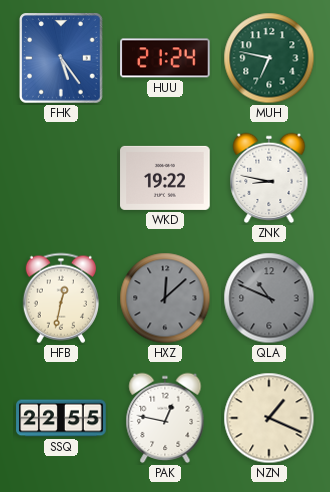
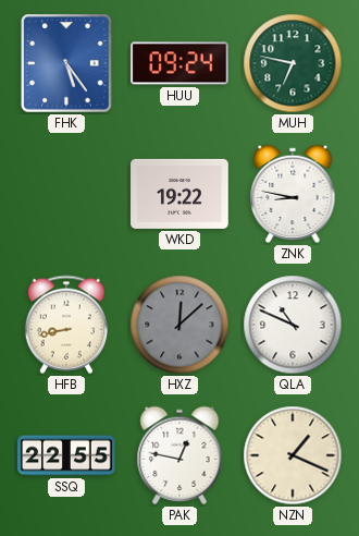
HUU: 21:24 -> 09:24
HFB: 12:32 -> 8:43
QLA dial: grey -> white
